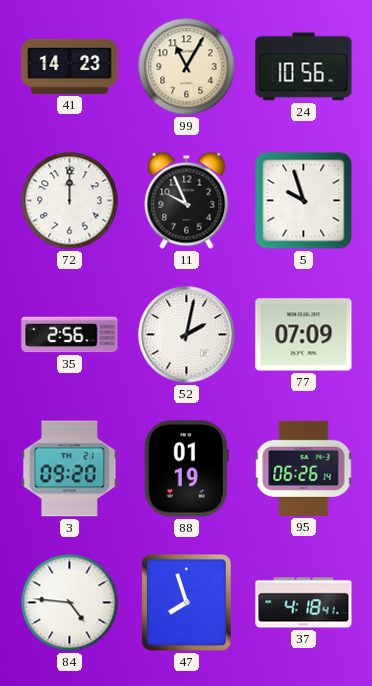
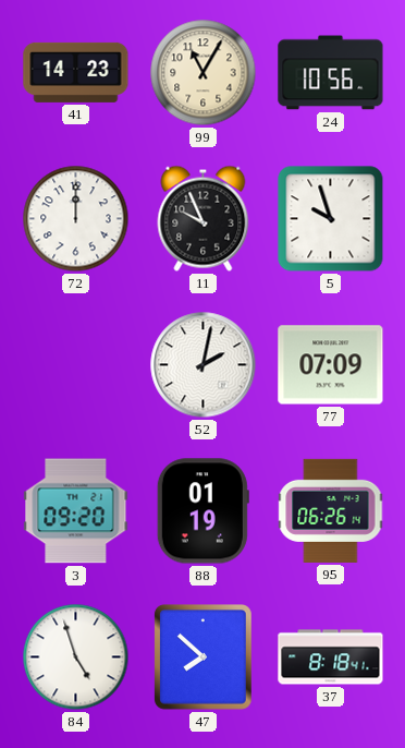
35: 2:56 -> none
84: 4:46 -> 4:57
47: 7:57 -> 7:52
37: 4:18 -> 8:18
